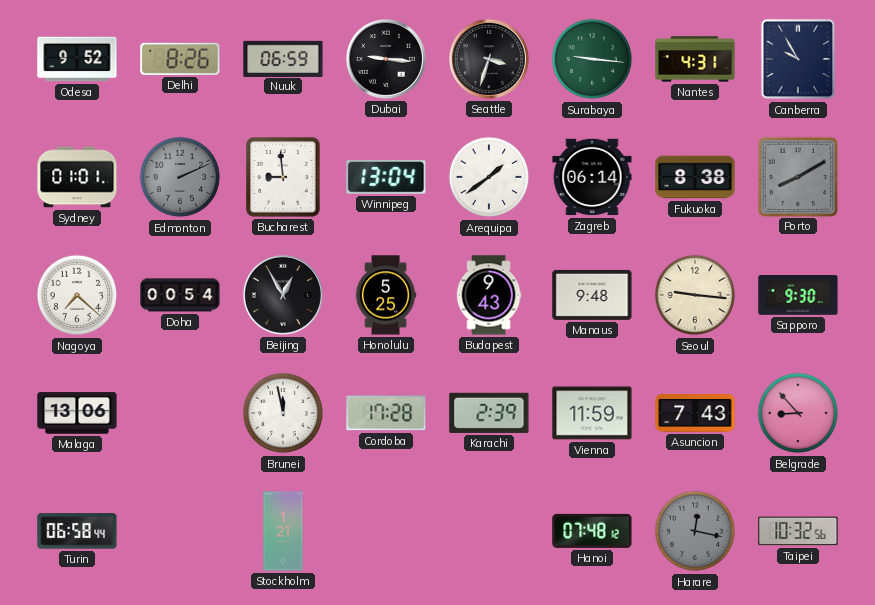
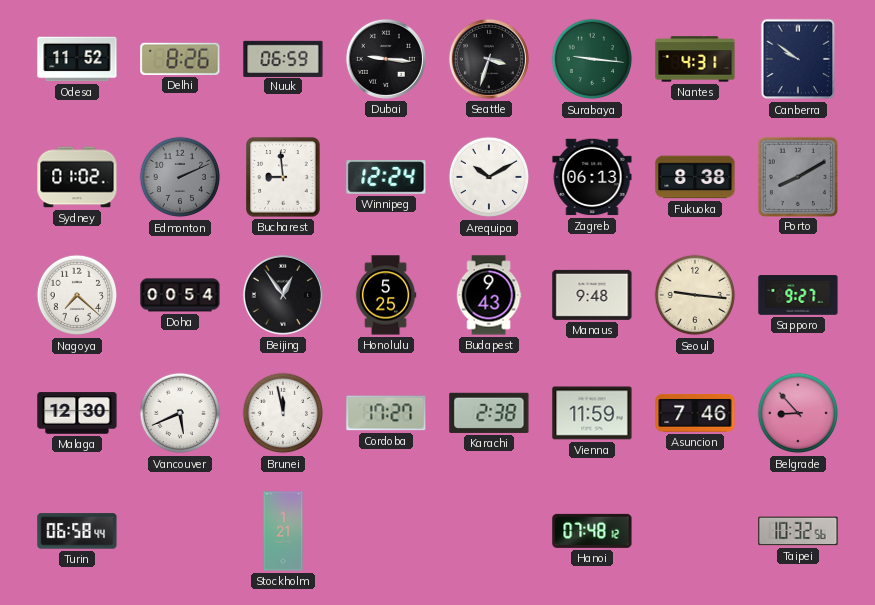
Odesa: 9:52 -> 11:52
Canberra: 9:55 -> 9:51
Sydney: 01:01 -> 01:02
Winnipeg: 13:04 -> 12:24
Arequipa: 1:39 -> 10:10
Zagreb: 06:14 -> 06:13
Beijing: 12:55 -> 12:54
Sapporo: 9:30 -> 9:27
Malaga: 13:06 -> 12:30
Vancouver: none -> 5:41
Cordoba: 17:28 -> 17:27
Karachi: 2:39 -> 2:38
Asuncion: 7:43 -> 7:46
Harare: 12:17 -> none
